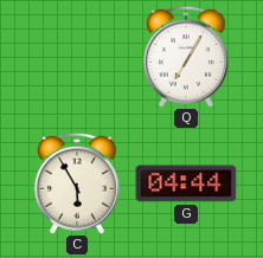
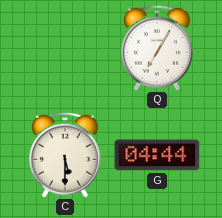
C: 5:55 -> 5:30
